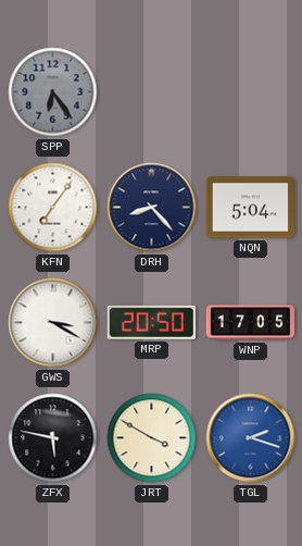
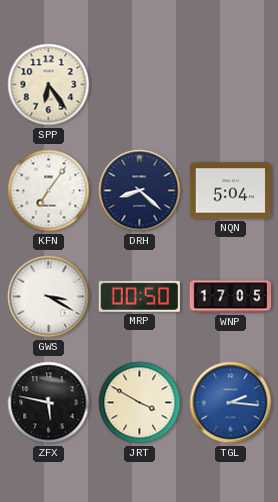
SPP dial: grey -> cream
DRH: 8:23 -> 8:22
MRP: 20:50 -> 00:50
TGL: 2:18 -> 2:16
